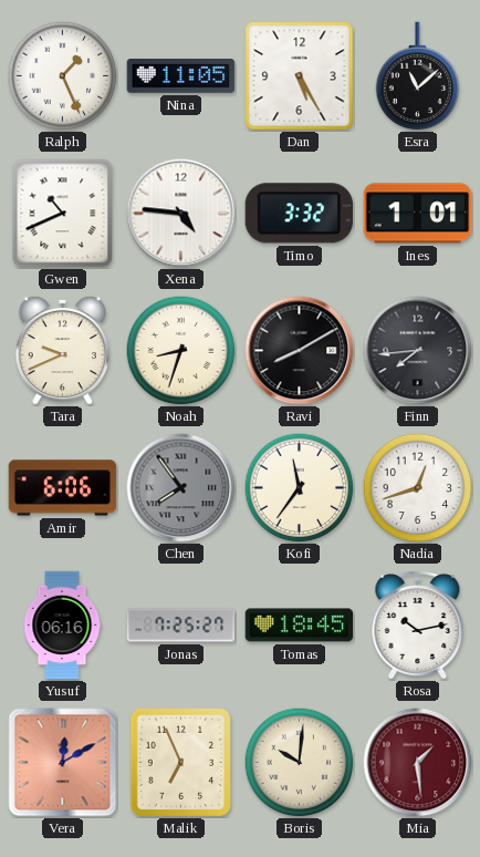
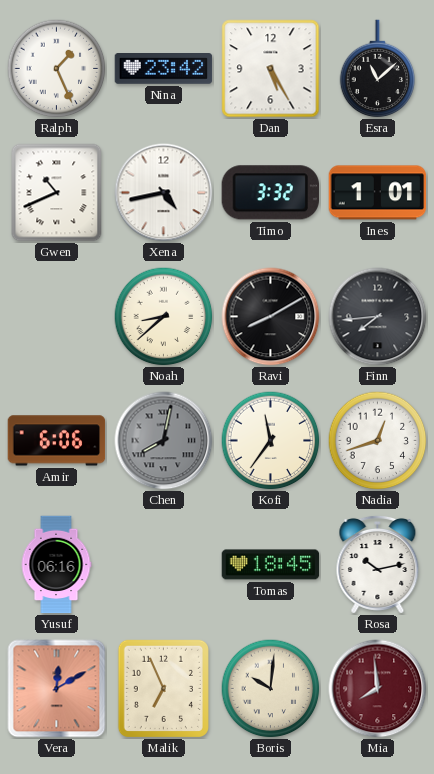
Nina: 11:05 -> 23:42
Xena: 4:46 -> 4:43
Tara: 9:41 -> none
Noah: 8:33 -> 8:38
Chen: 7:54 -> 8:02
Jonas: 7:25 -> none
Mia: 1:29 -> 7:59
